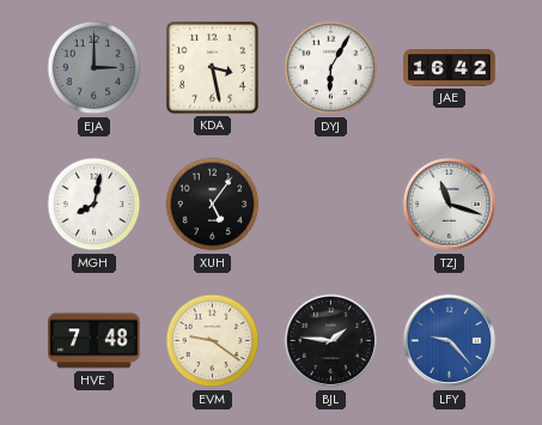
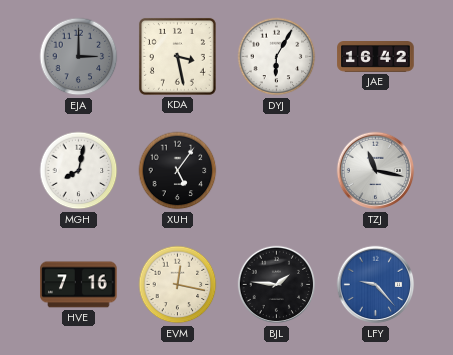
TZJ: 11:18 -> 11:17
HVE: 7:48 -> 7:16
EVM: 9:21 -> 12:17
